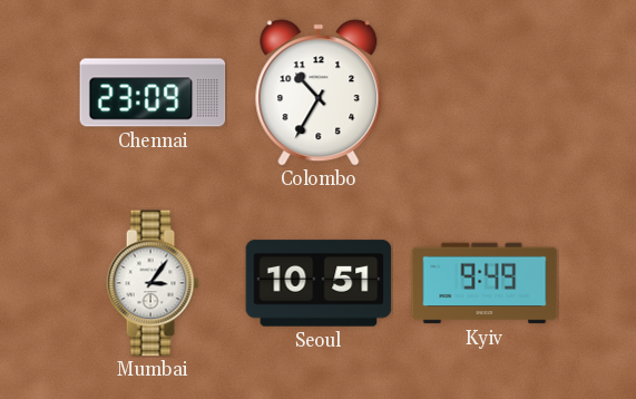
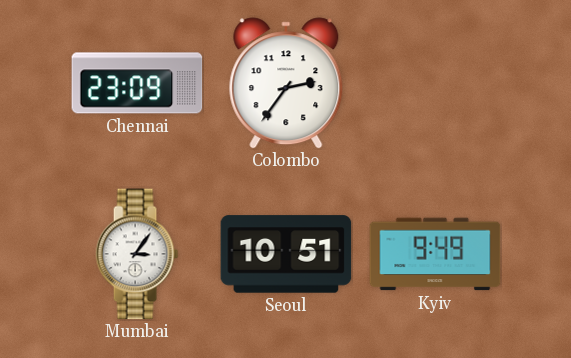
Colombo: 10:35 -> 2:36
